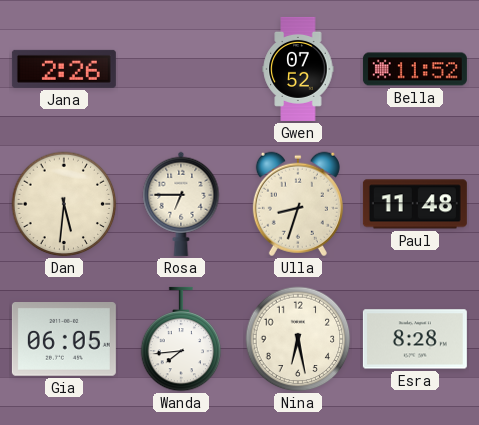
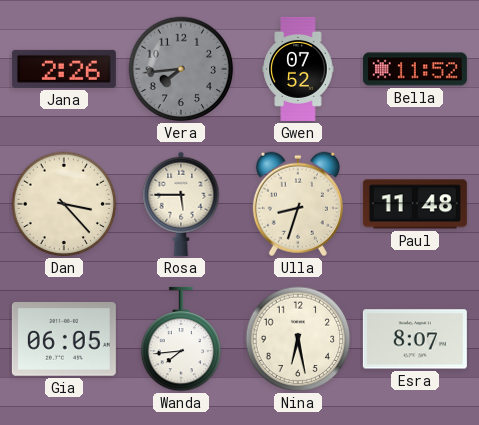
Vera: none -> 7:44
Dan: 5:31 -> 3:23
Rosa: 6:45 -> 5:45
Esra: 8:28 -> 8:07
